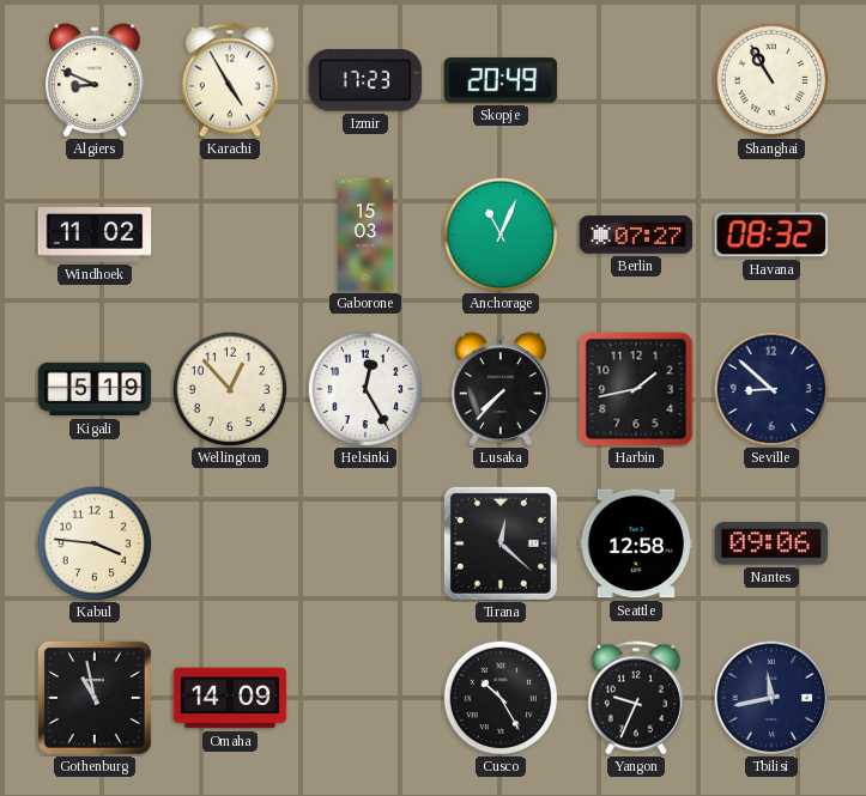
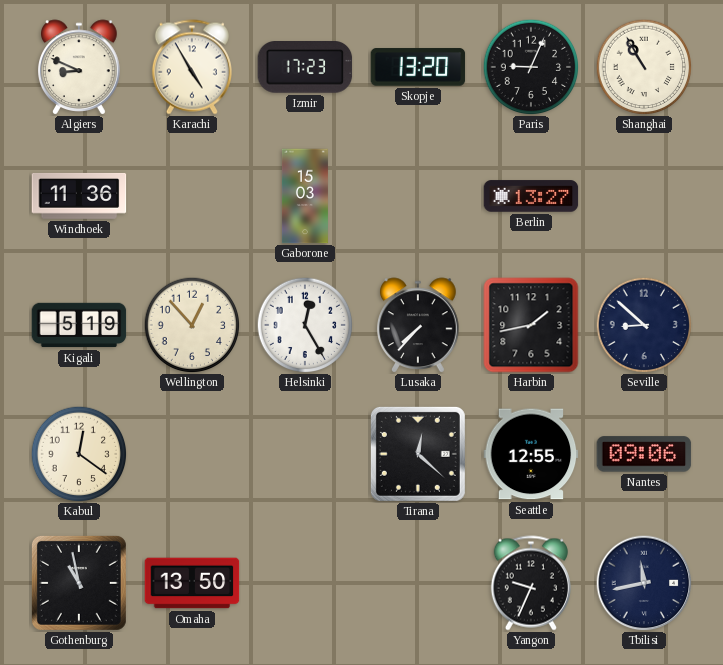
Skopje: 20:49 -> 13:20
Paris: none -> 9:04
Windhoek: 11:02 -> 11:36
Anchorage: 11:04 -> none
Berlin: 07:27 -> 13:27
Havana: 08:32 -> none
Kabul: 3:46 -> 12:21
Seattle: 12:58 -> 12:55
Omaha: 14:09 -> 13:50
Cusco: 10:25 -> none
